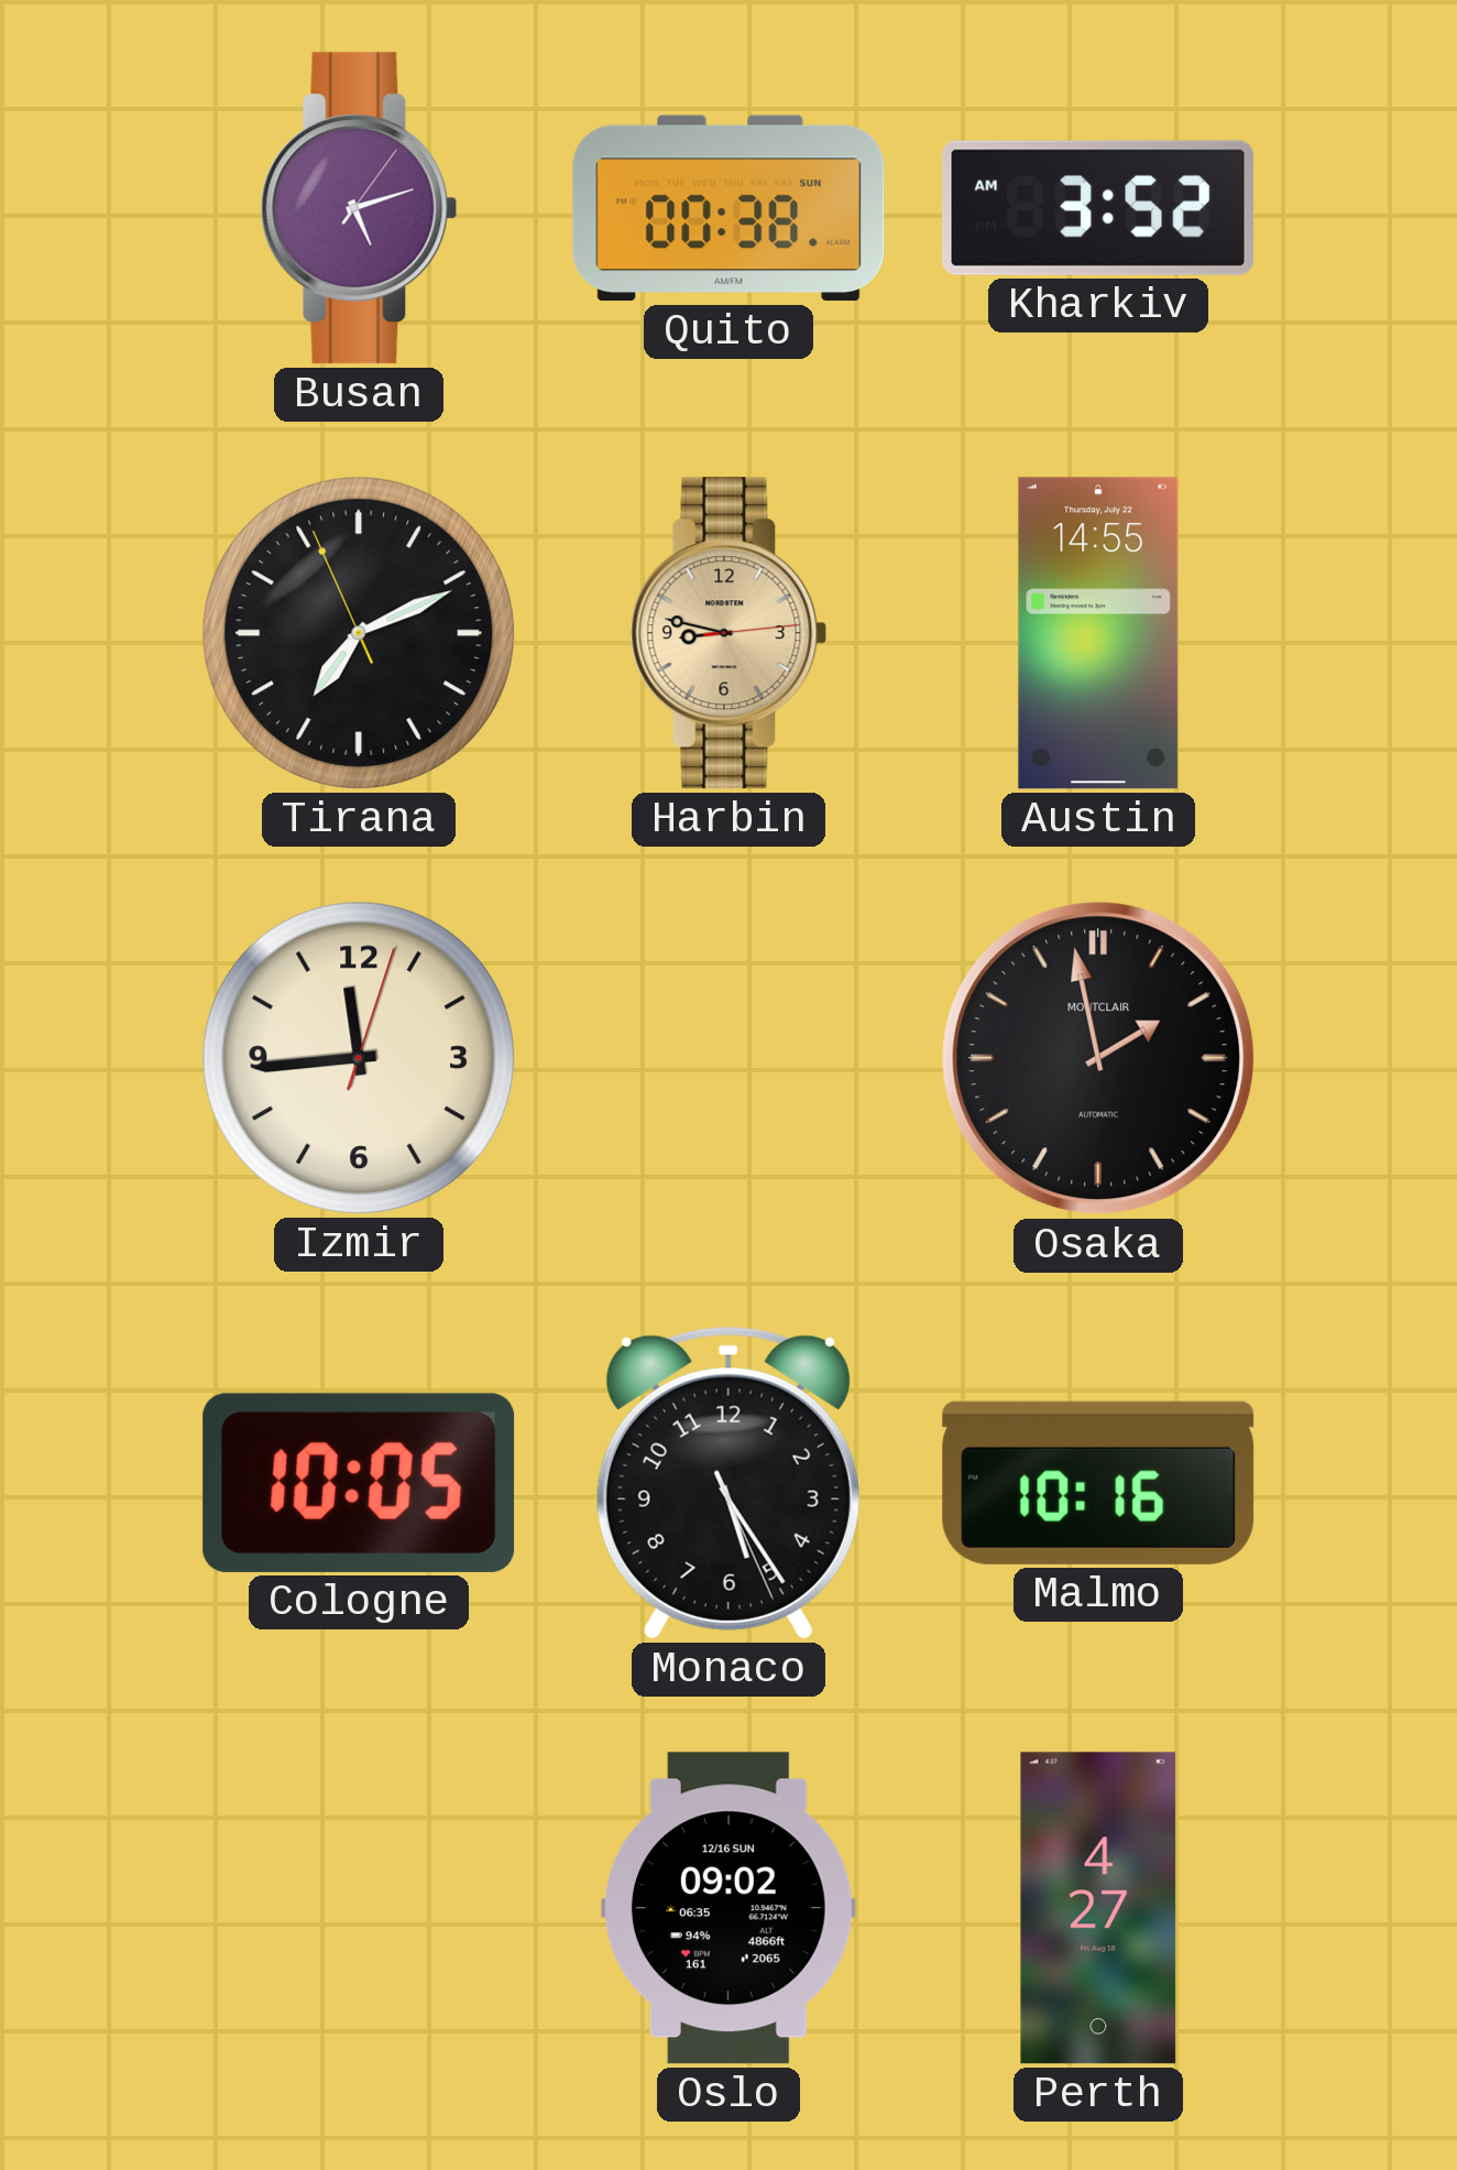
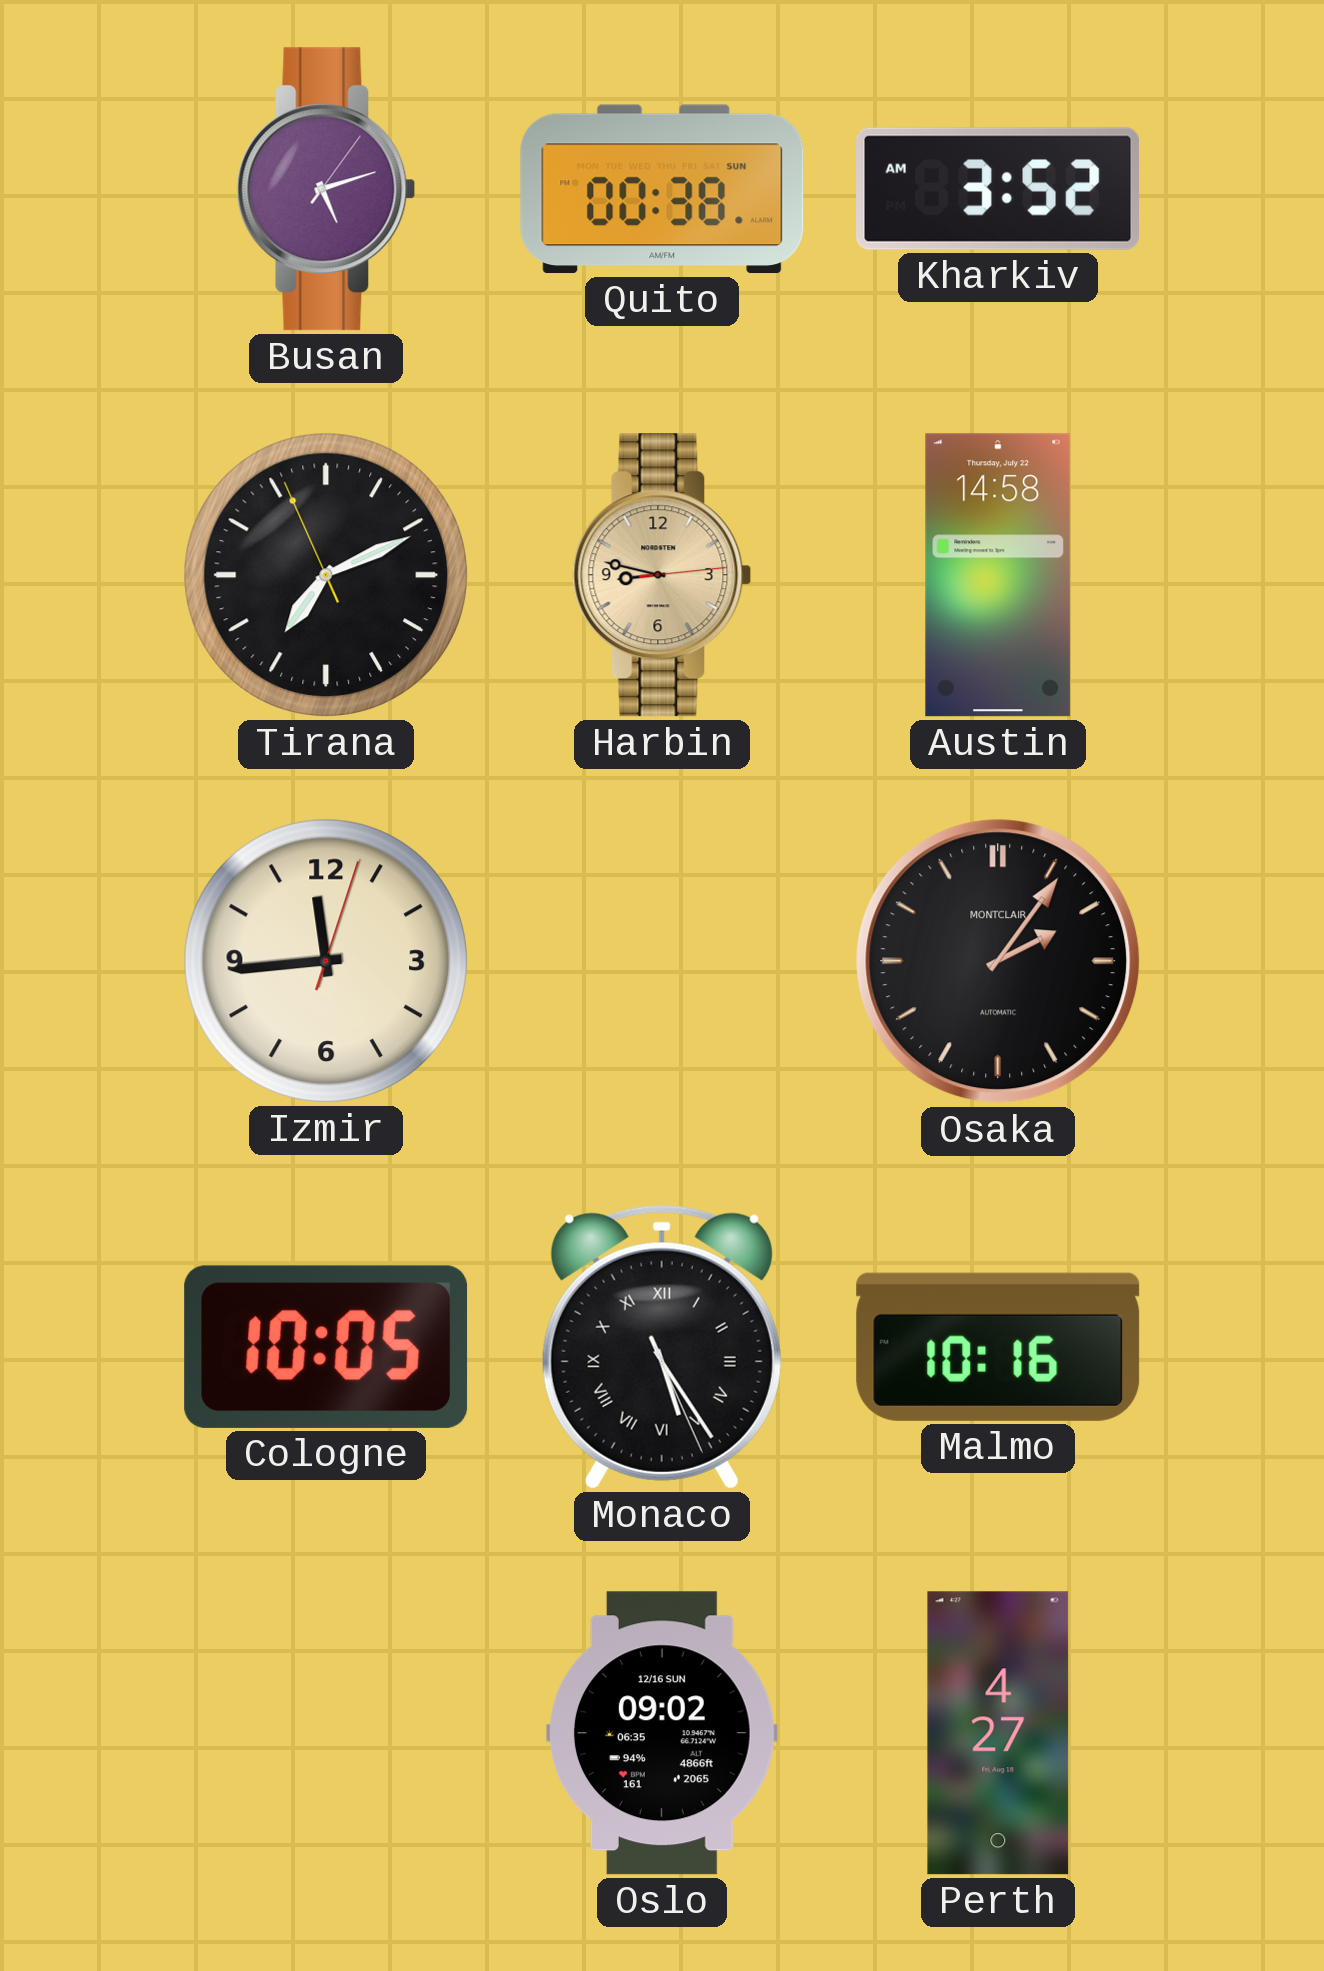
Austin: 14:55 -> 14:58
Osaka: 1:58 -> 2:06
Monaco numerals: Arabic -> Roman
